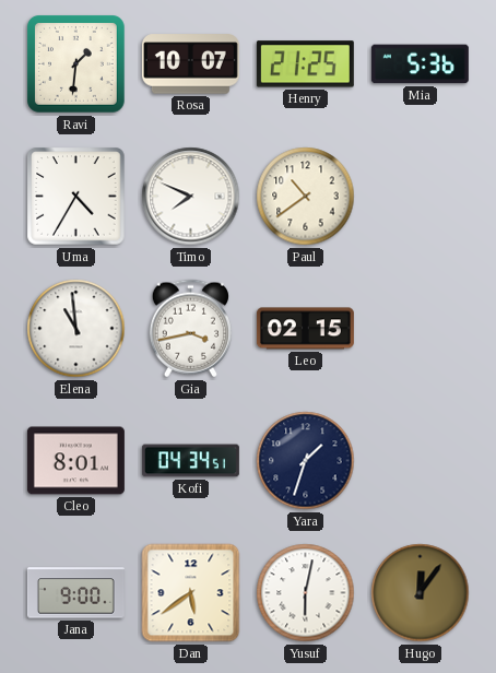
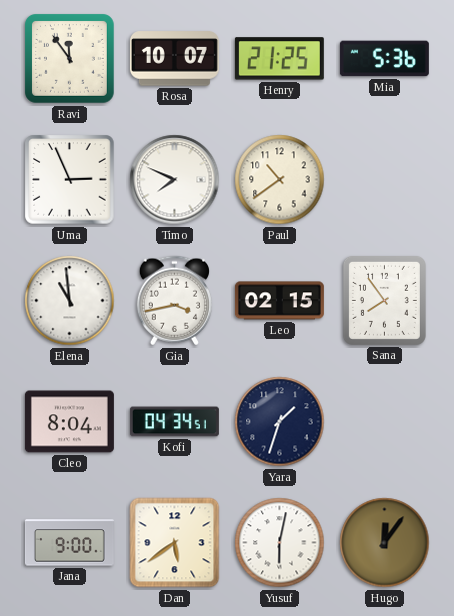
Ravi: 1:31 -> 11:54
Uma: 4:35 -> 2:56
Sana: none -> 7:54
Cleo: 8:01 -> 8:04
